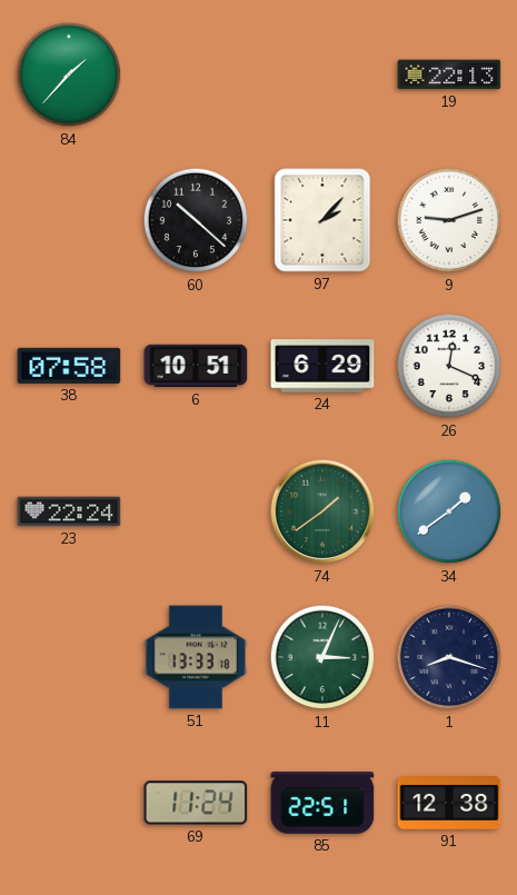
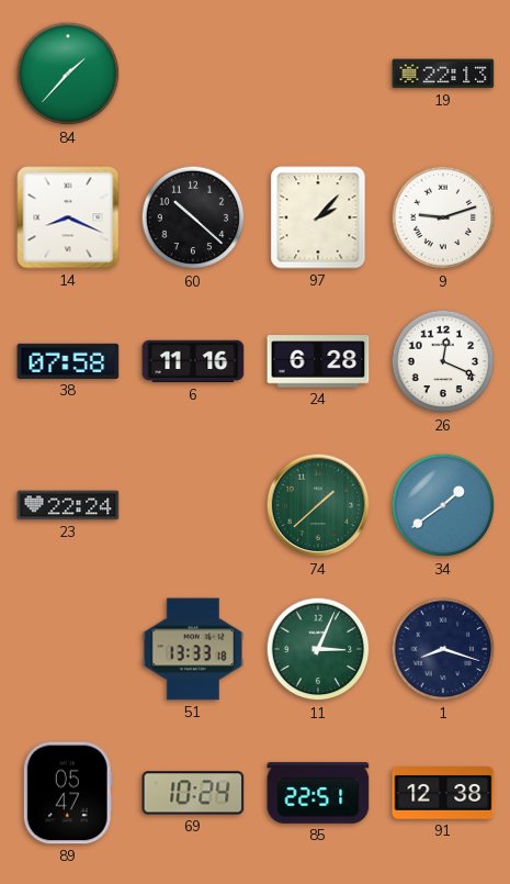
14: none -> 8:19
6: 10:51 -> 11:16
24: 6:29 -> 6:28
74: 1:39 -> 1:38
89: none -> 05:47
69: 11:24 -> 10:24
